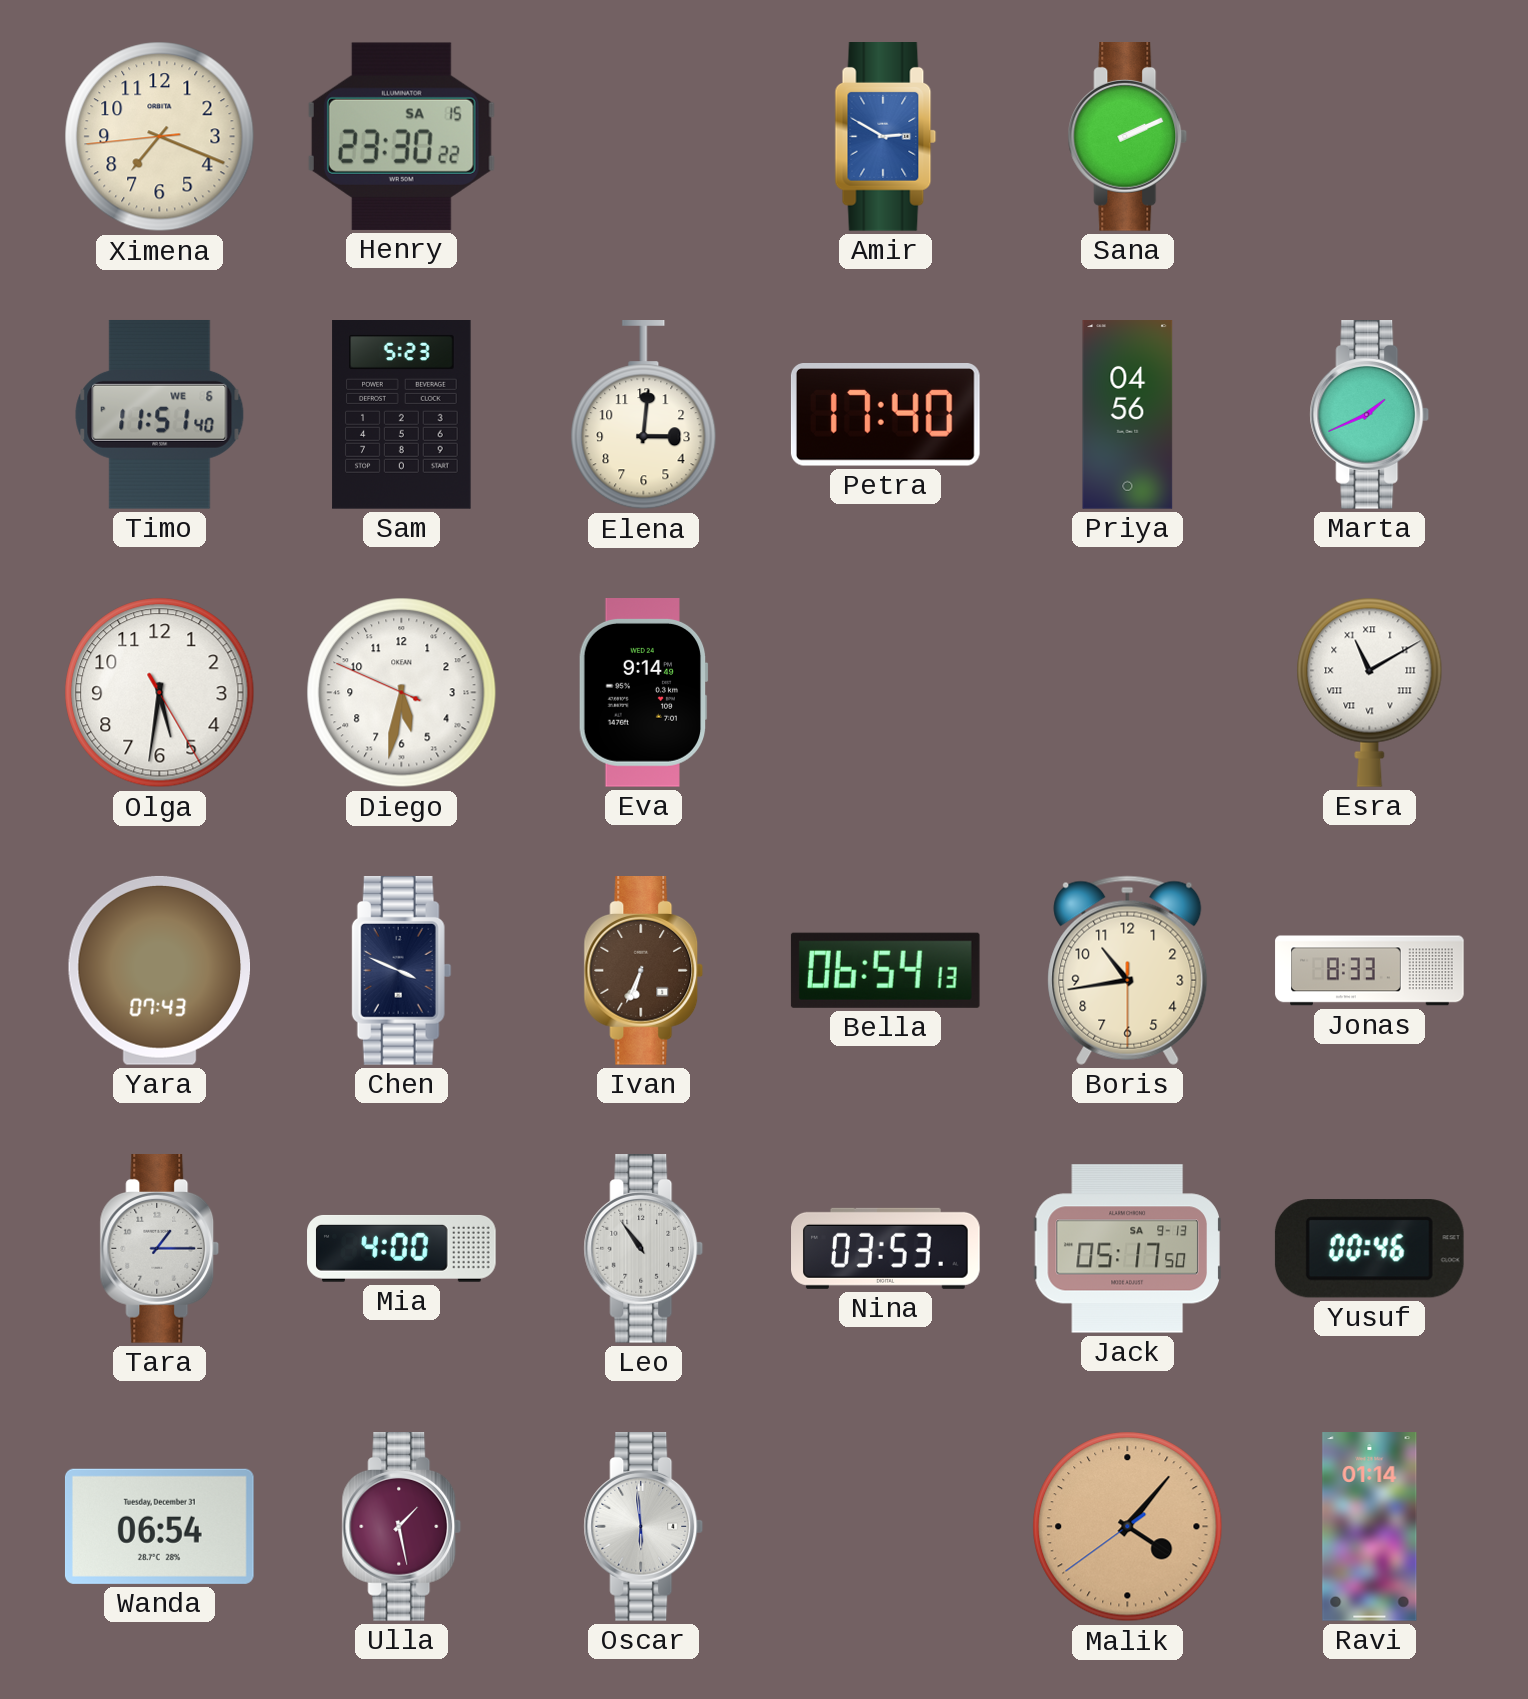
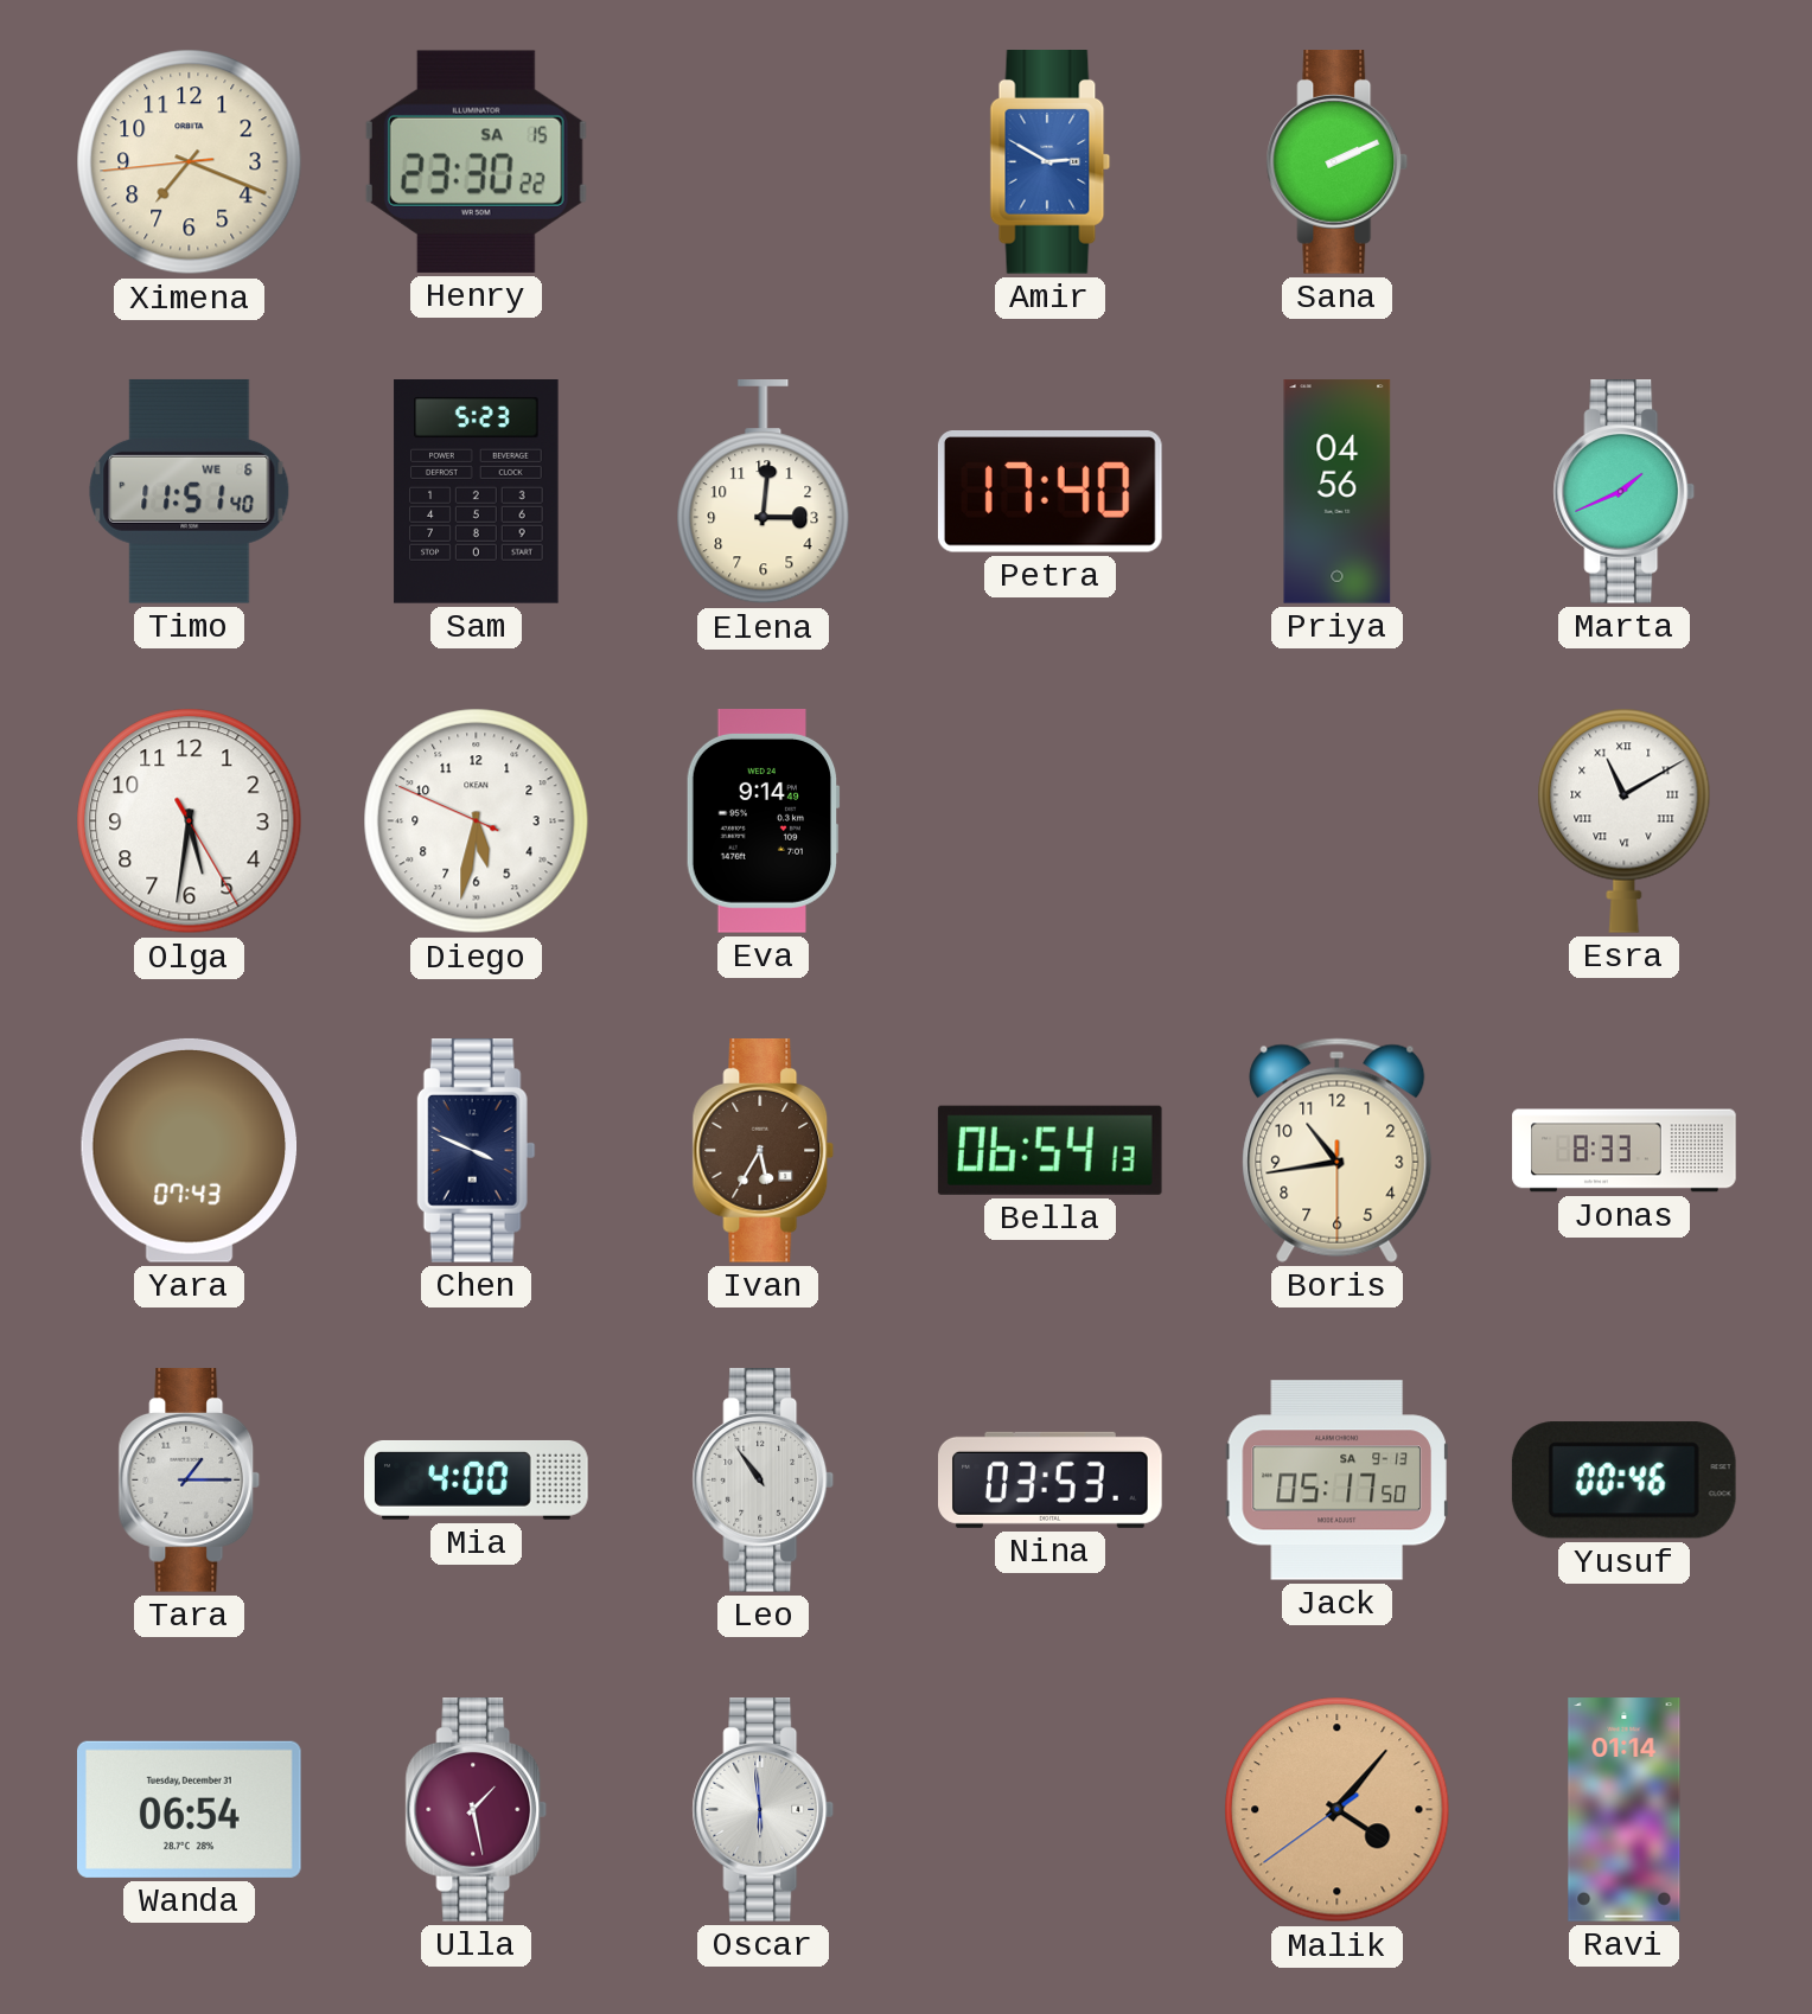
Ivan: 6:34 -> 5:35
